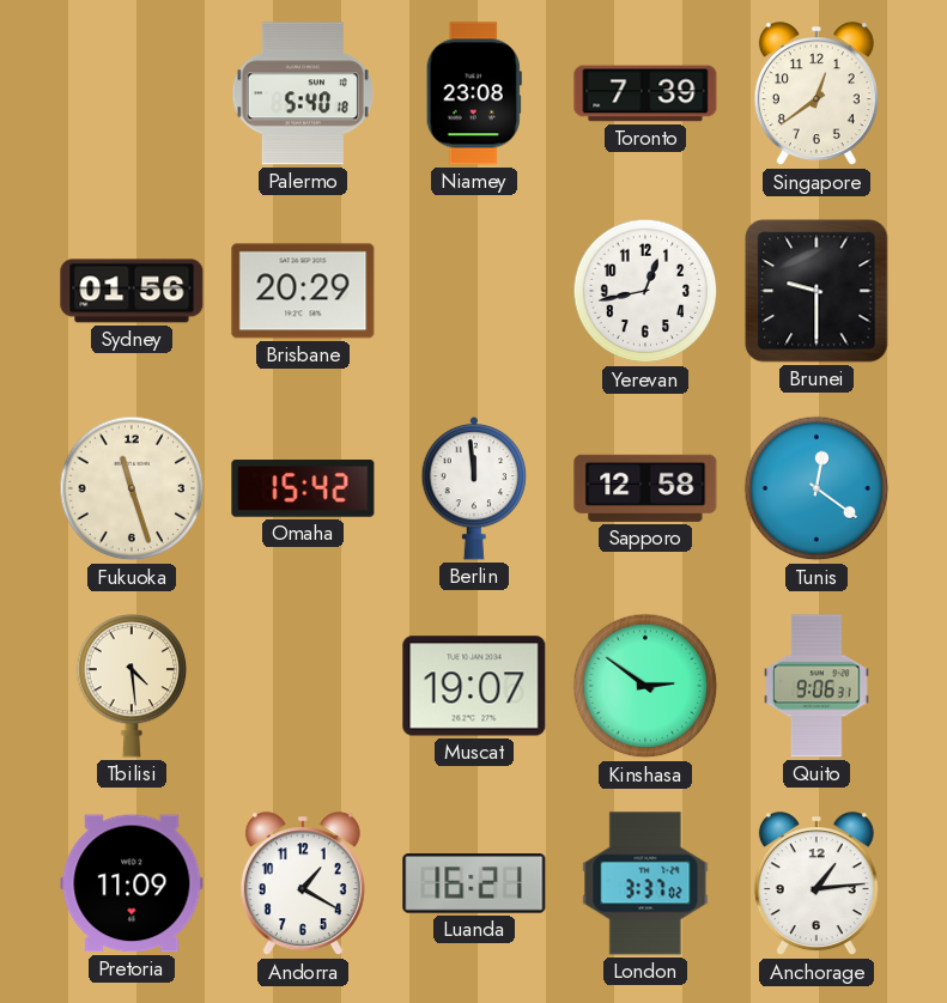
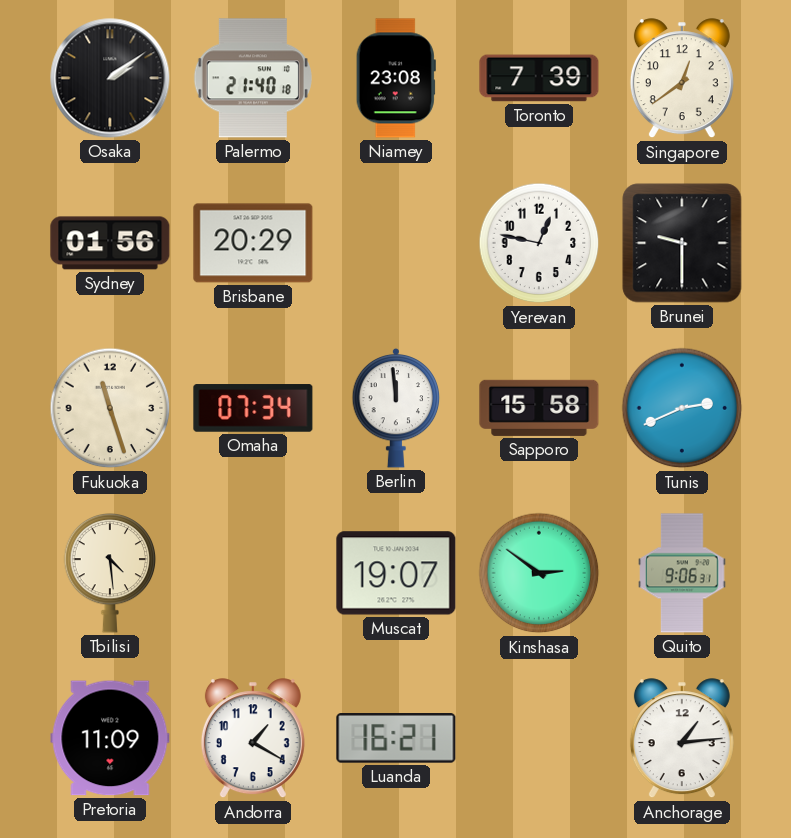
Osaka: none -> 2:09
Palermo: 5:40 -> 21:40
Yerevan: 12:43 -> 12:47
Omaha: 15:42 -> 07:34
Sapporo: 12:58 -> 15:58
Tunis: 12:21 -> 2:41
London: 3:37 -> none
